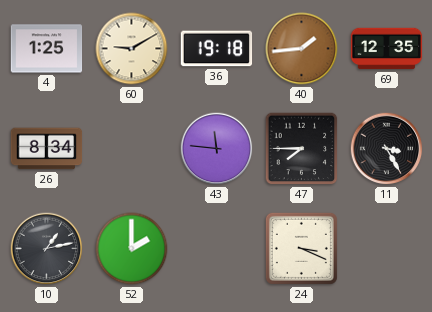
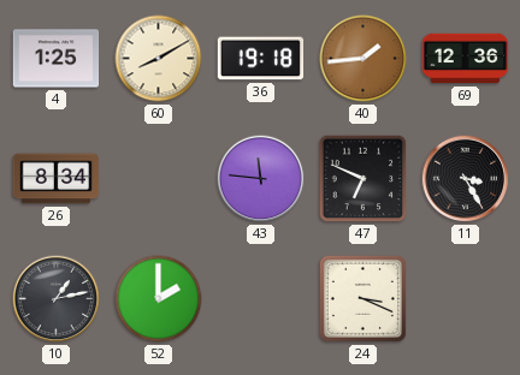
60: 9:10 -> 8:10
69: 12:35 -> 12:36
47: 7:45 -> 6:49
